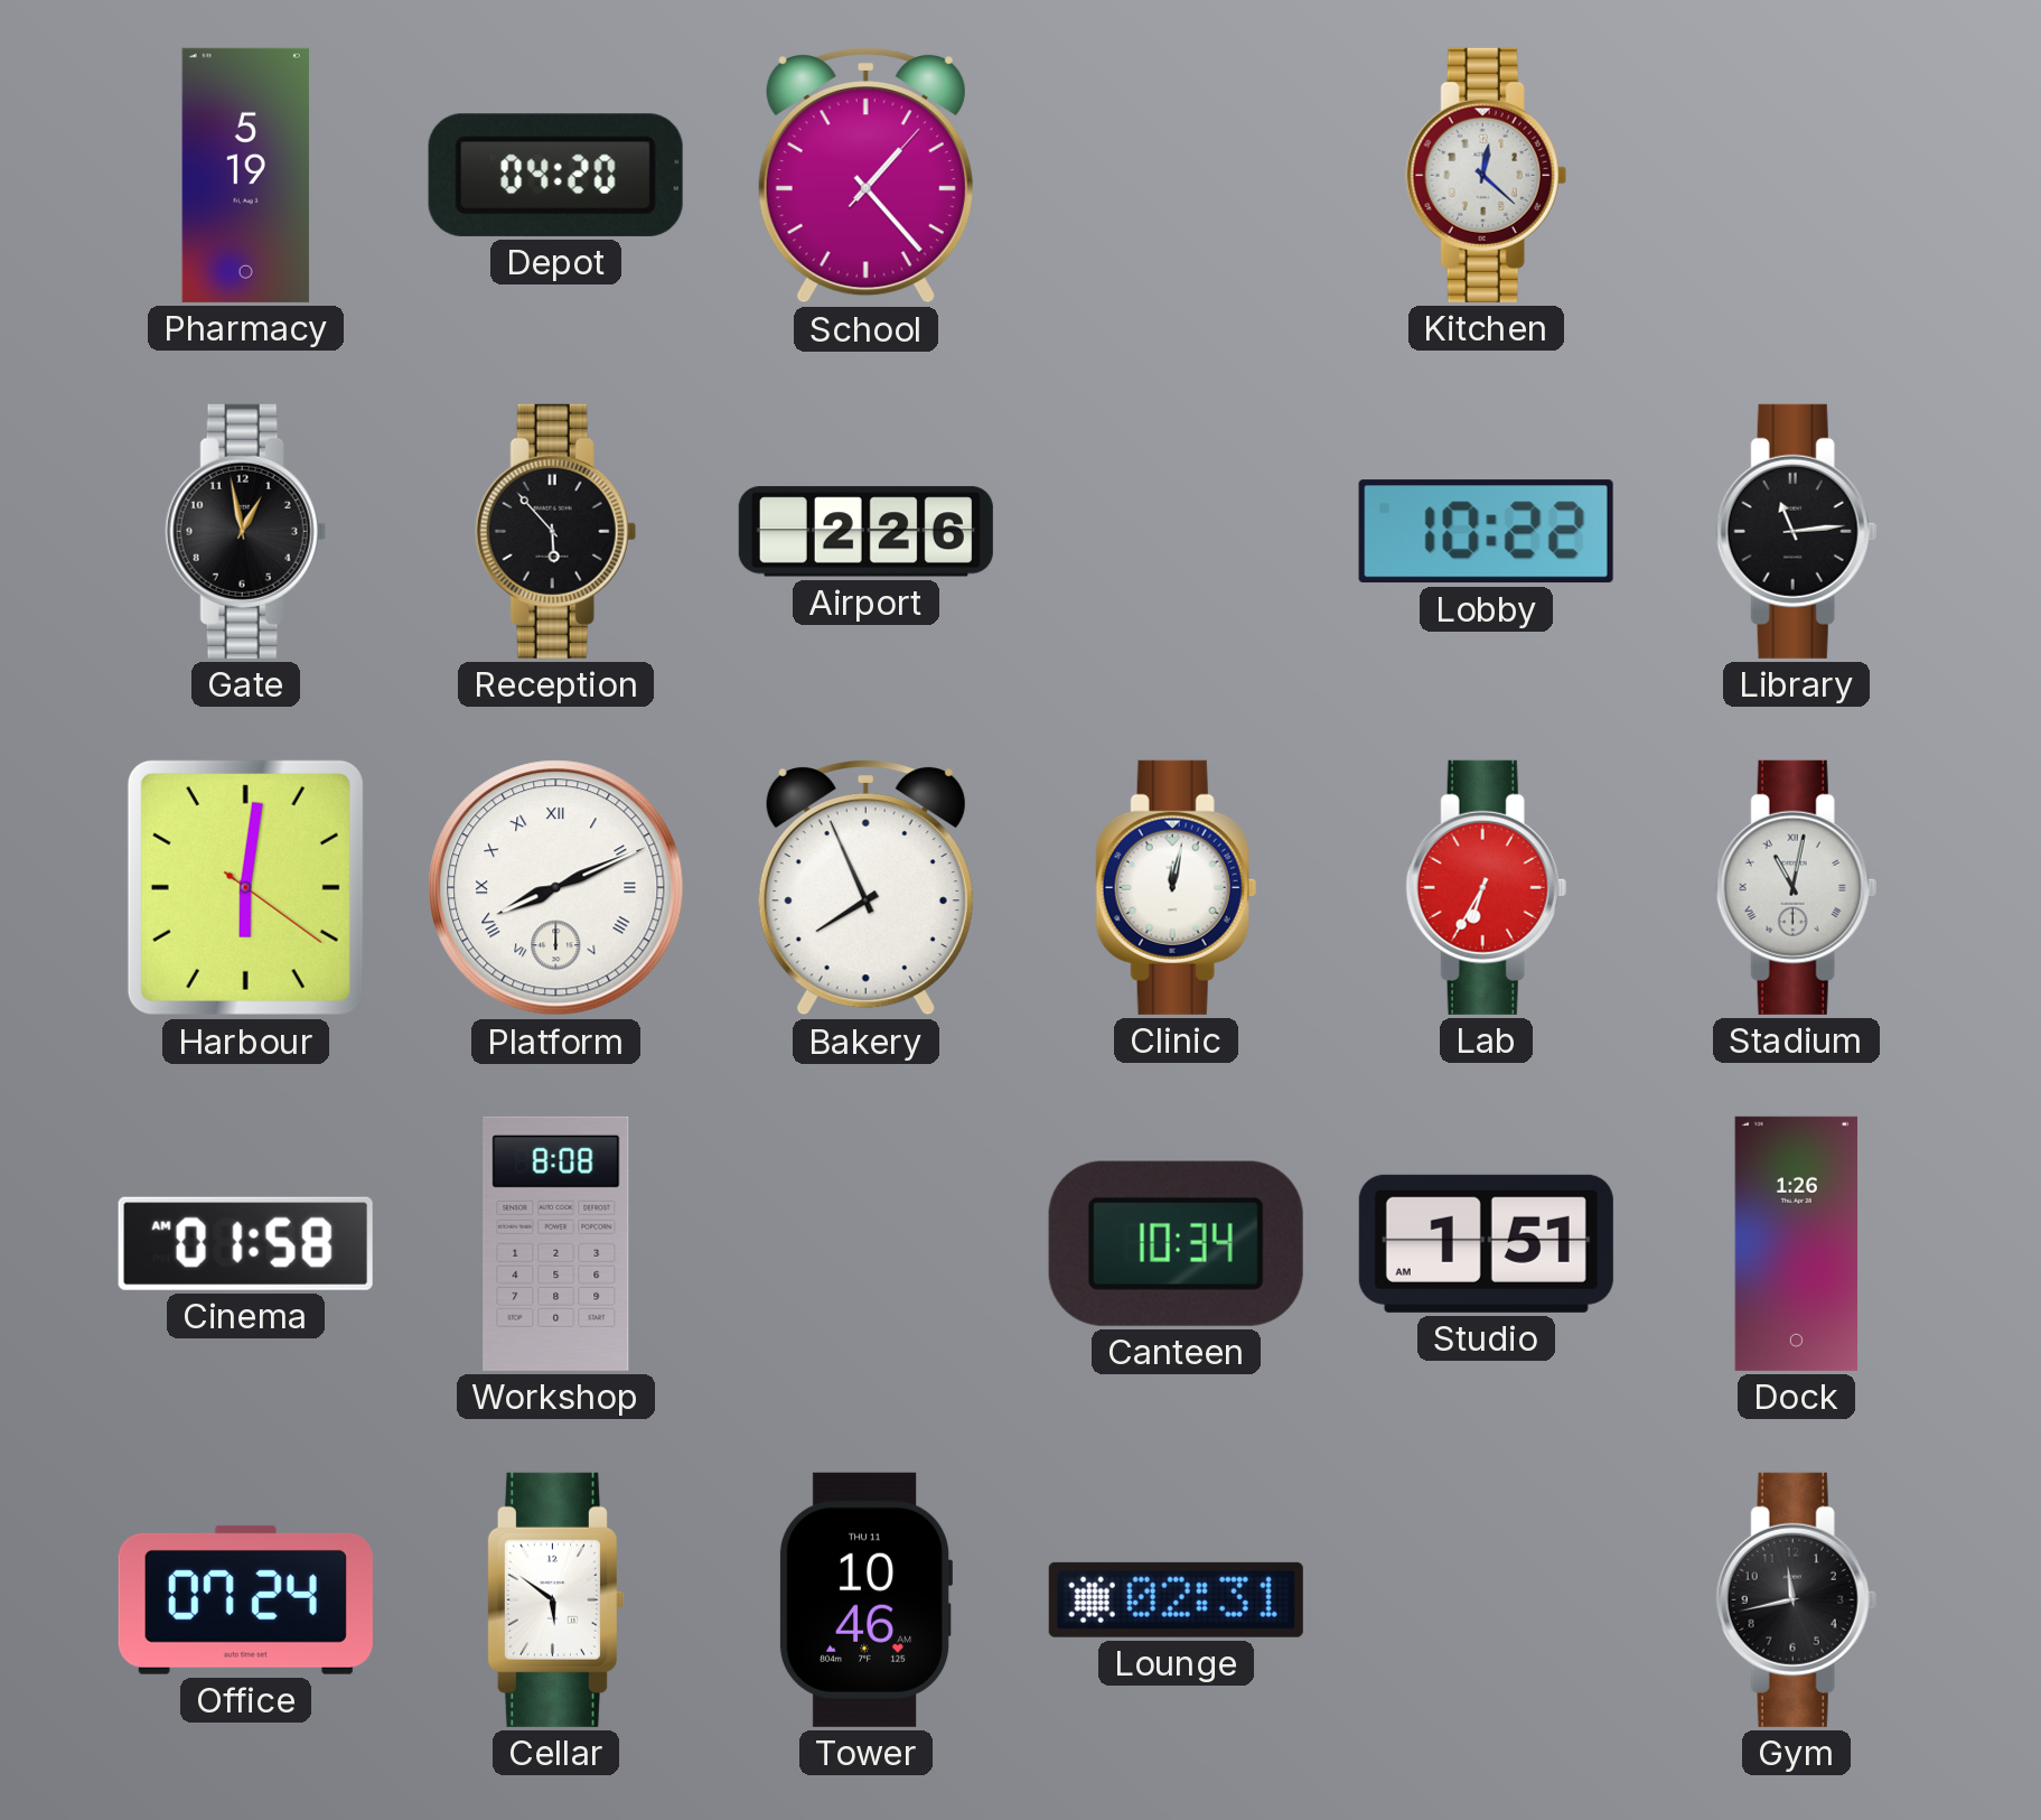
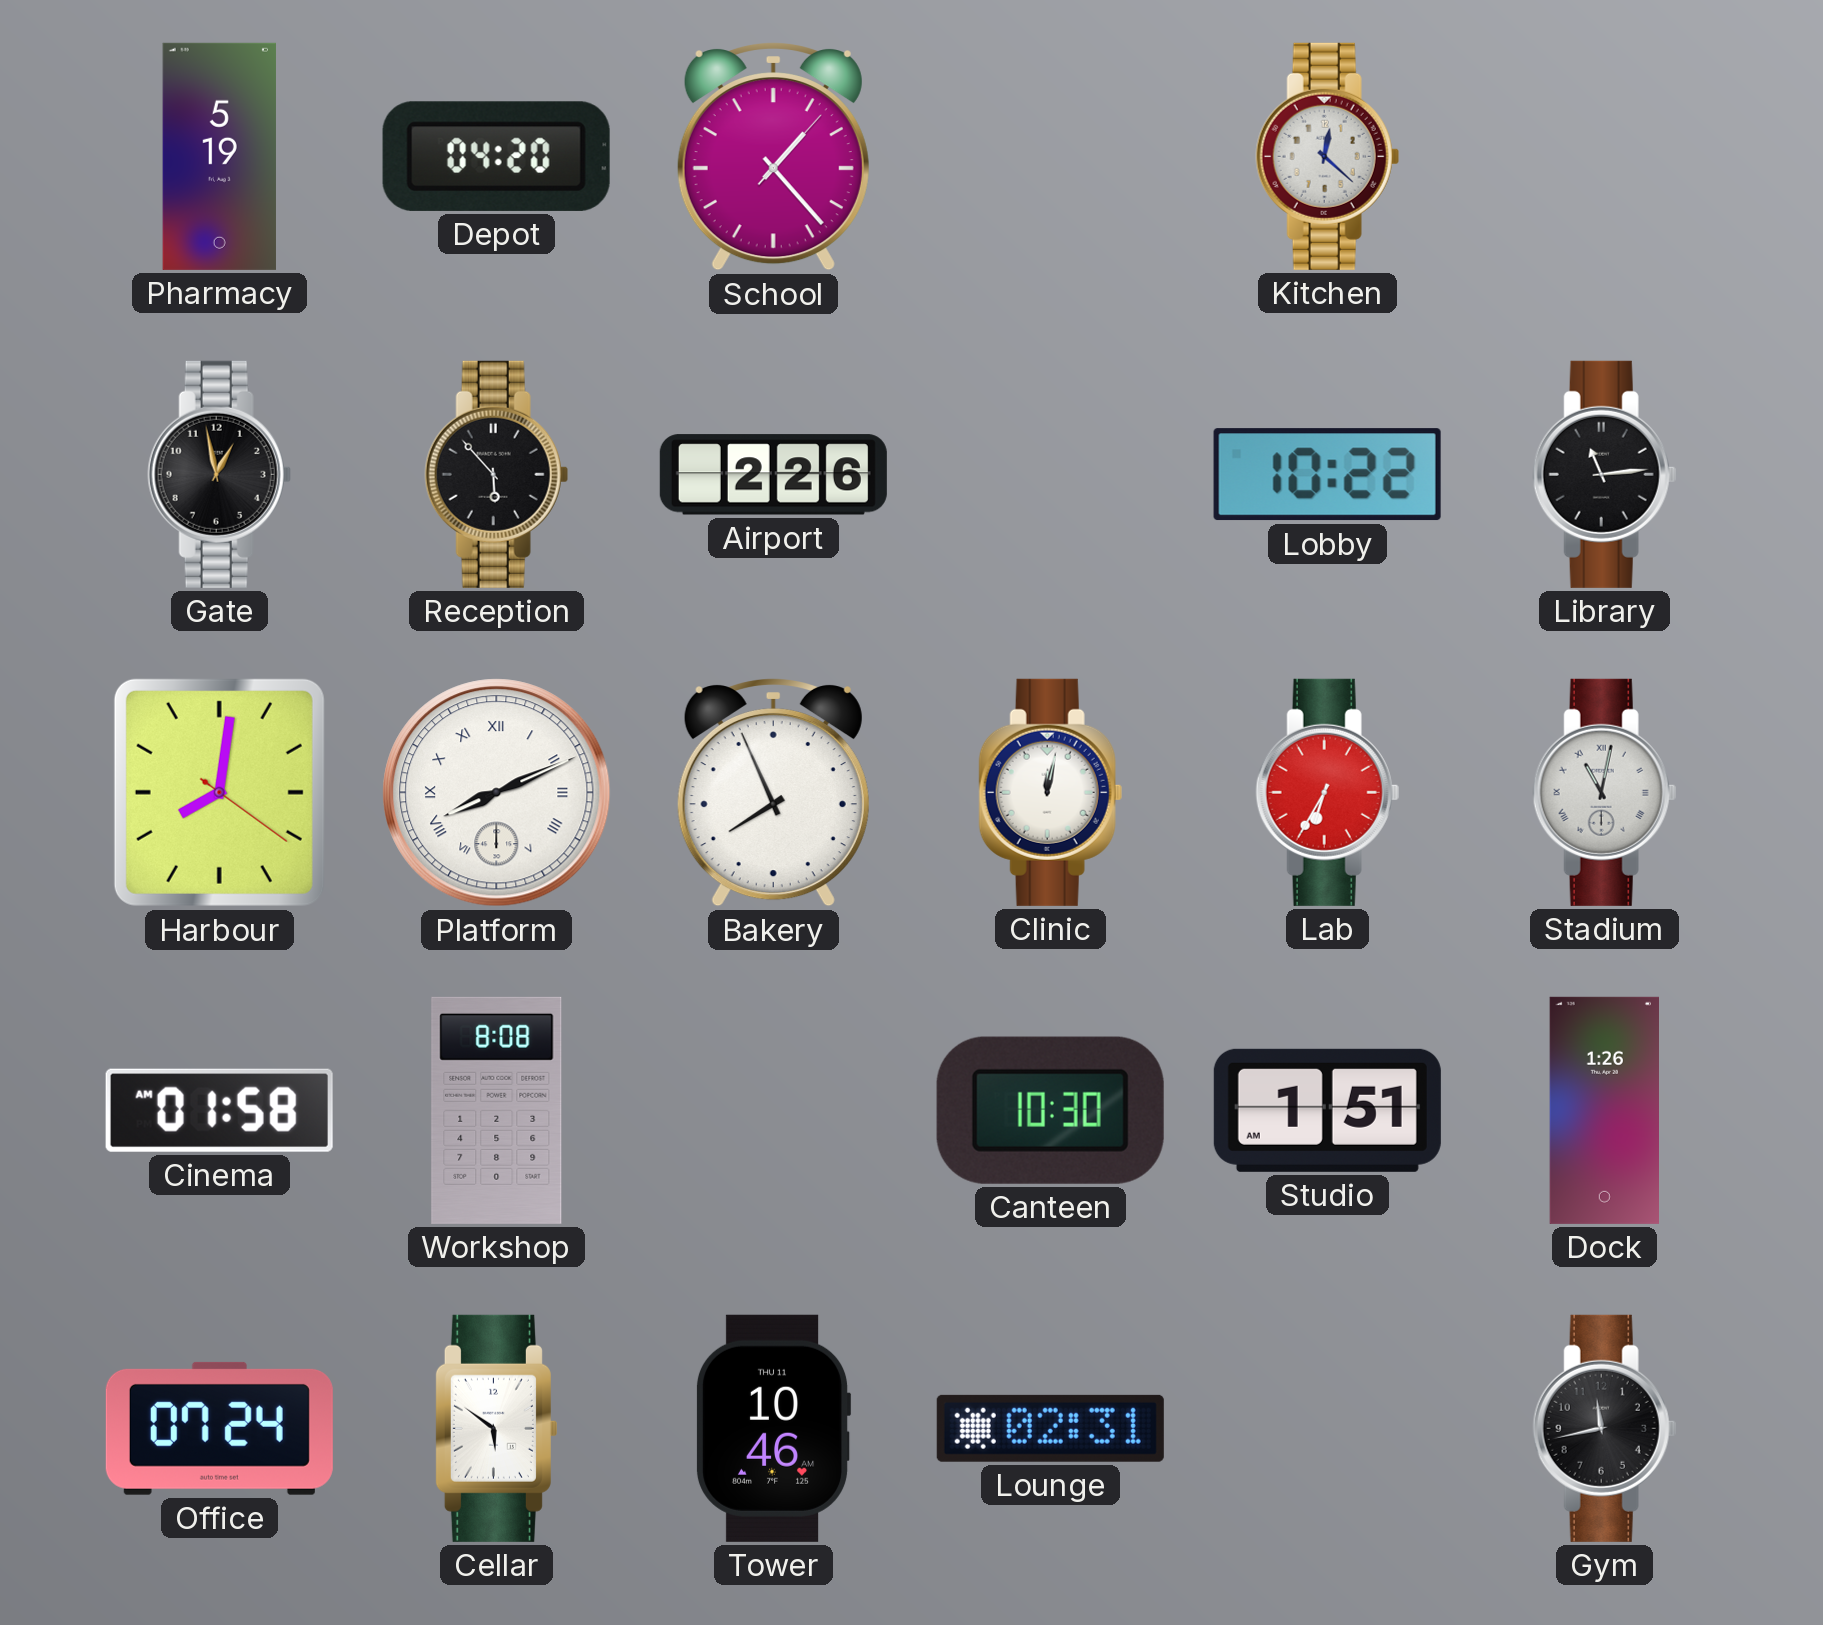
Harbour: 6:01 -> 8:01
Canteen: 10:34 -> 10:30
